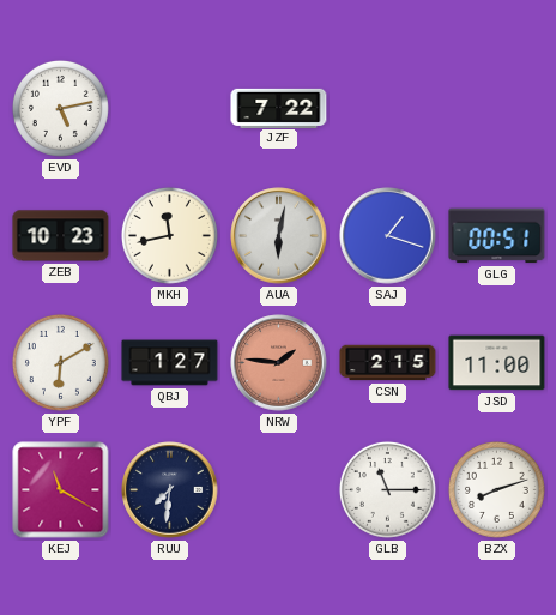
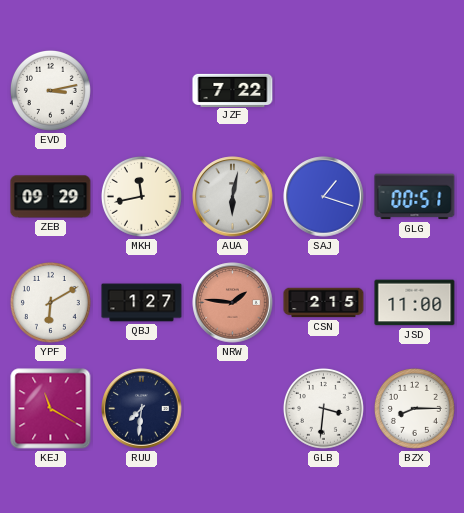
EVD: 5:13 -> 3:13
ZEB: 10:23 -> 09:29
GLB: 11:15 -> 3:31
BZX: 8:12 -> 8:15
